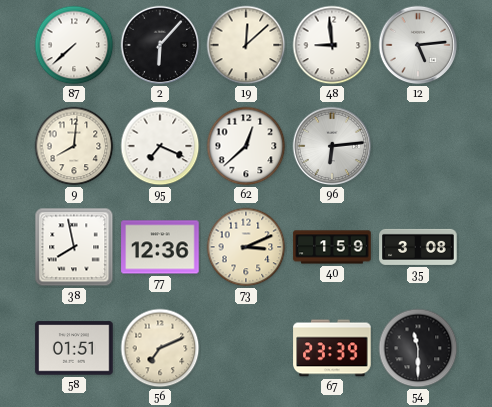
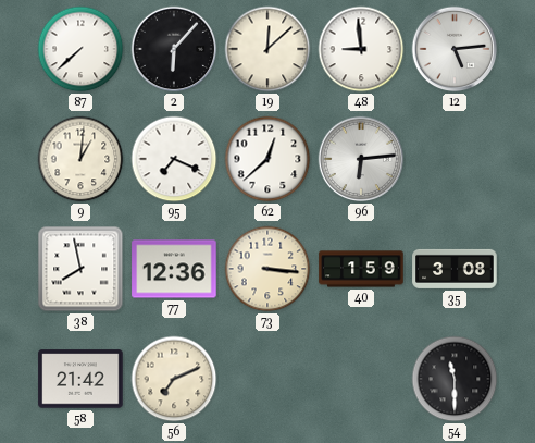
9: 8:01 -> 1:01
73: 3:11 -> 3:16
58: 01:51 -> 21:42
67: 23:39 -> none
